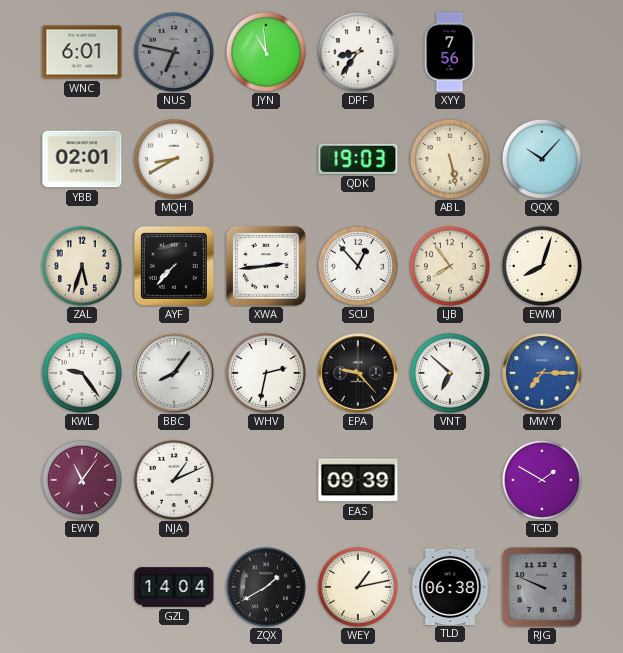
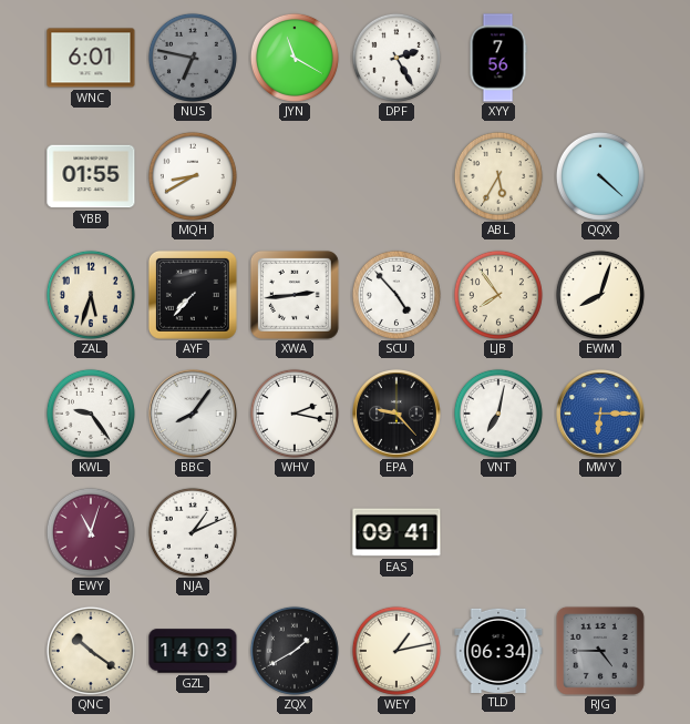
JYN: 10:59 -> 11:20
DPF: 8:36 -> 2:25
YBB: 02:01 -> 01:55
QDK: 19:03 -> none
ABL: 5:28 -> 5:35
QQX: 10:07 -> 4:22
SCU: 12:53 -> 4:53
WHV: 2:32 -> 2:17
VNT: 6:52 -> 7:02
MWY: 7:15 -> 6:15
EWY: 11:06 -> 11:03
EAS: 09:39 -> 09:41
TGD: 1:50 -> none
QNC: none -> 10:21
GZL: 14:04 -> 14:03
TLD: 06:38 -> 06:34
RJG: 9:49 -> 4:45
